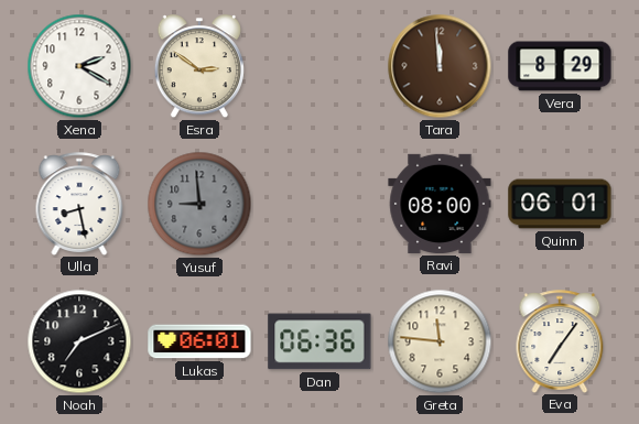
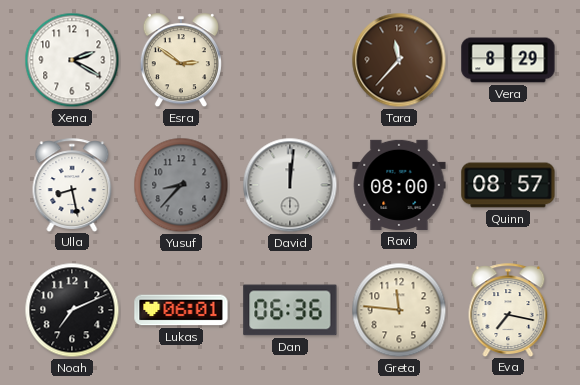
Tara: 11:59 -> 11:37
Yusuf: 8:59 -> 8:37
David: none -> 12:01
Quinn: 06:01 -> 08:57
Eva: 7:06 -> 7:17
